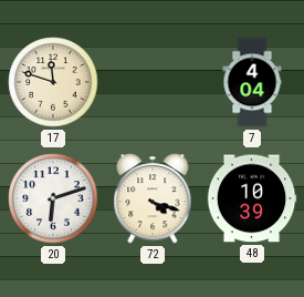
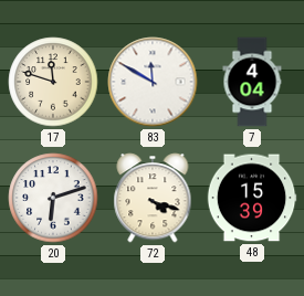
83: none -> 11:50
48: 10:39 -> 15:39
